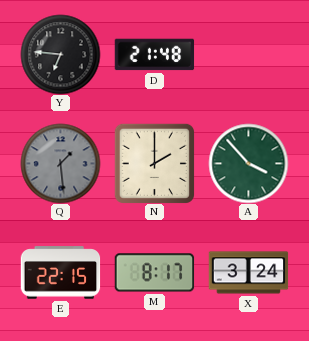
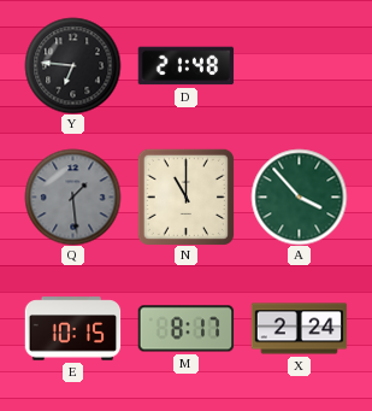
N: 2:00 -> 11:00
E: 22:15 -> 10:15
X: 3:24 -> 2:24
